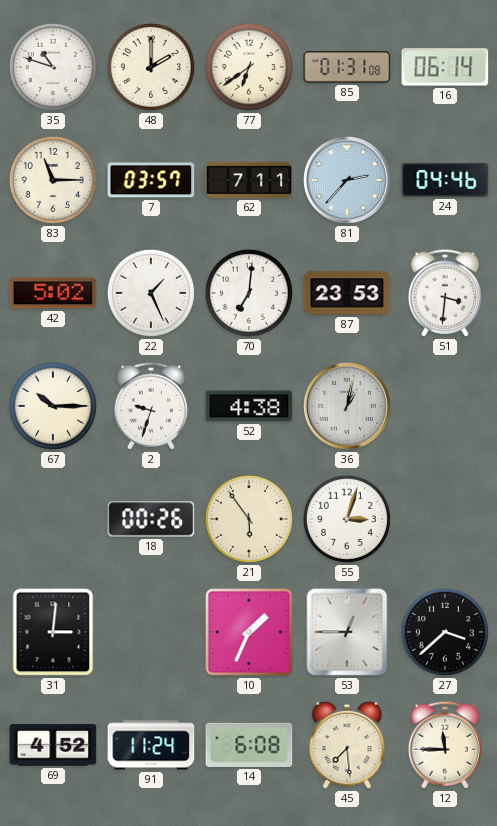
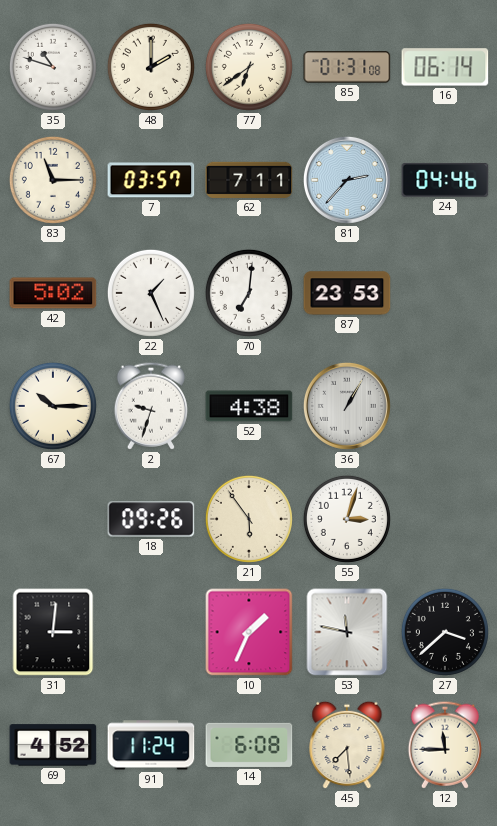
51: 3:31 -> none
36: 1:02 -> 1:05
18: 00:26 -> 09:26
53: 12:45 -> 11:47
